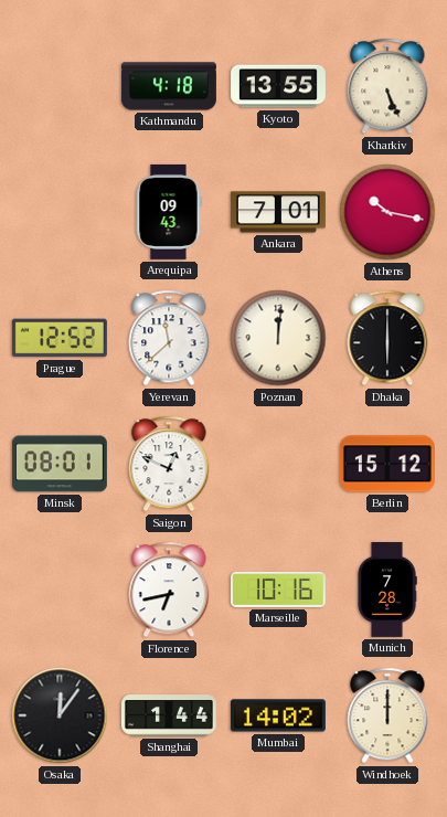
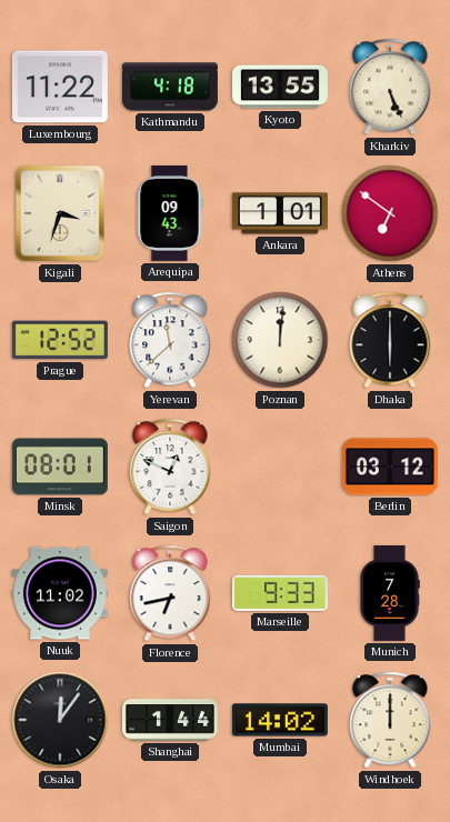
Luxembourg: none -> 11:22
Kigali: none -> 3:33
Ankara: 7:01 -> 1:01
Athens: 10:17 -> 6:51
Berlin: 15:12 -> 03:12
Nuuk: none -> 11:02
Marseille: 10:16 -> 9:33
